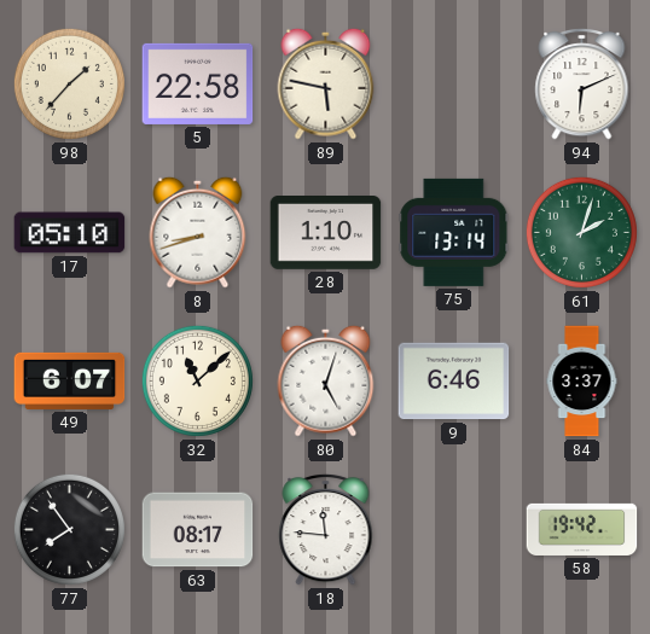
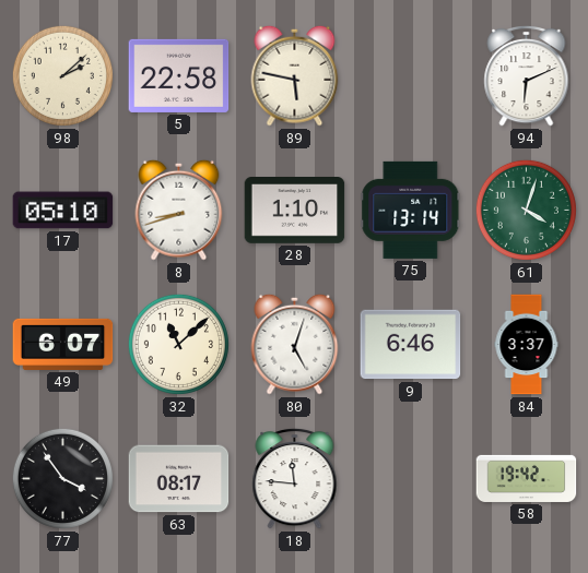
98: 1:37 -> 2:08
61: 2:03 -> 4:03
77: 7:54 -> 3:54
